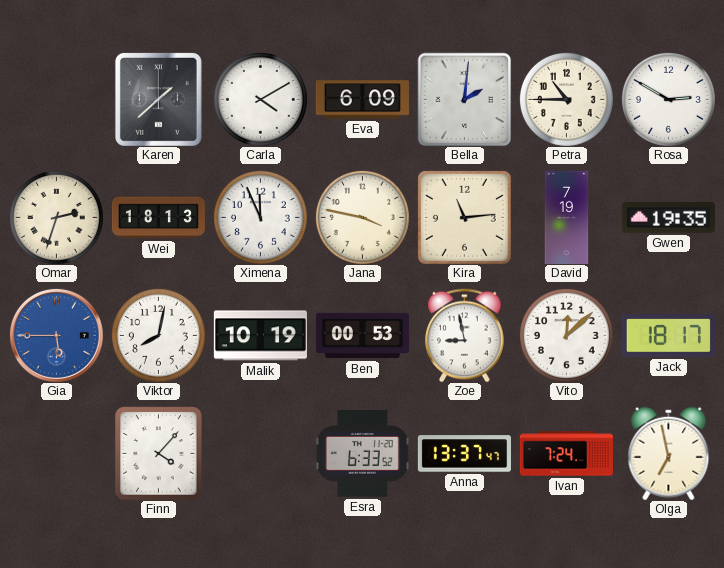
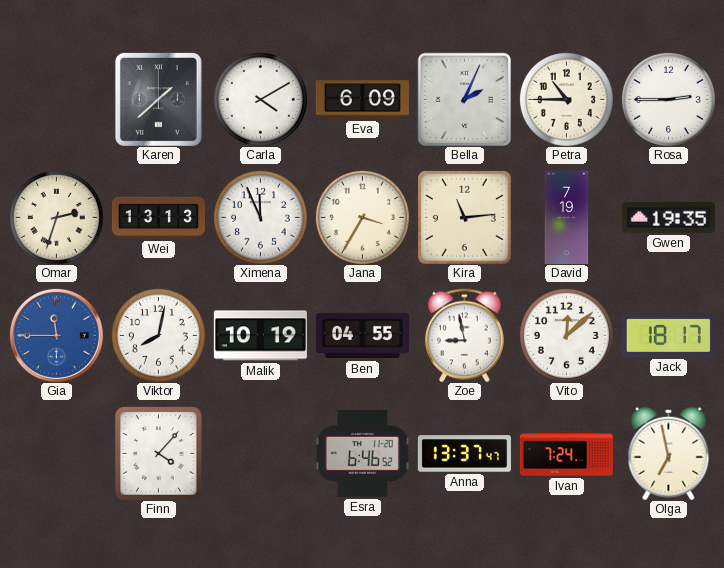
Bella: 2:01 -> 2:04
Rosa: 2:50 -> 2:45
Wei: 18:13 -> 13:13
Jana: 3:47 -> 3:35
Gia: 5:45 -> 11:45
Ben: 00:53 -> 04:55
Esra: 6:33 -> 6:46
